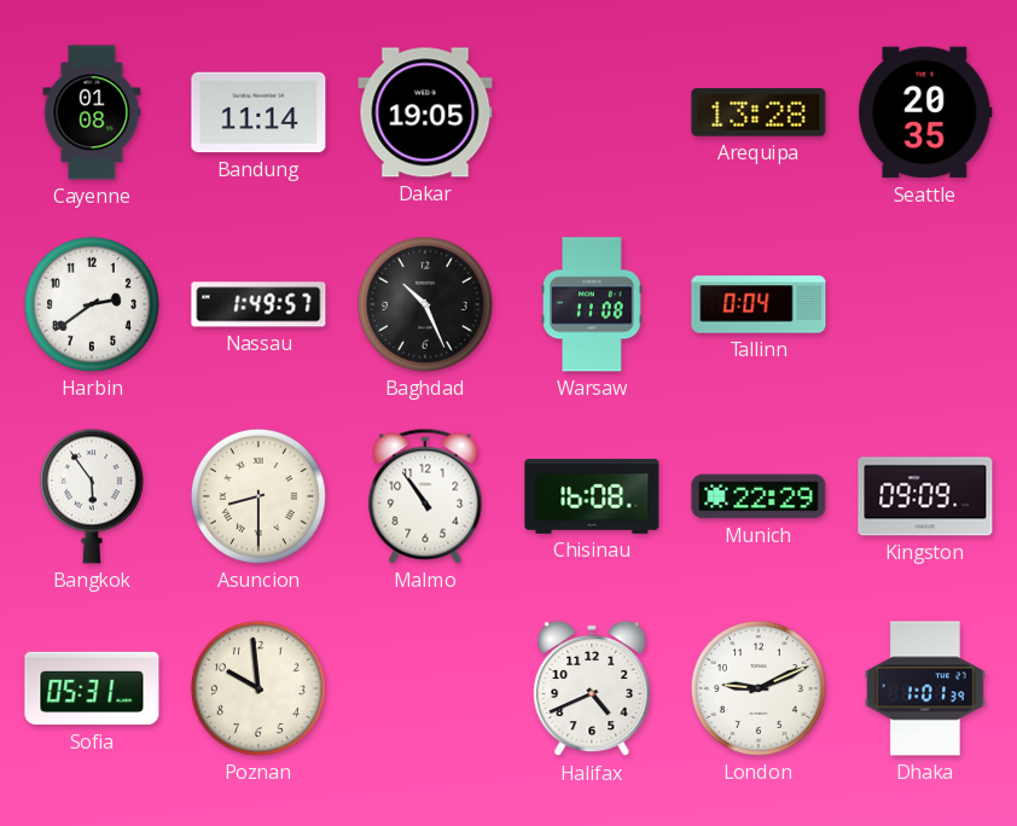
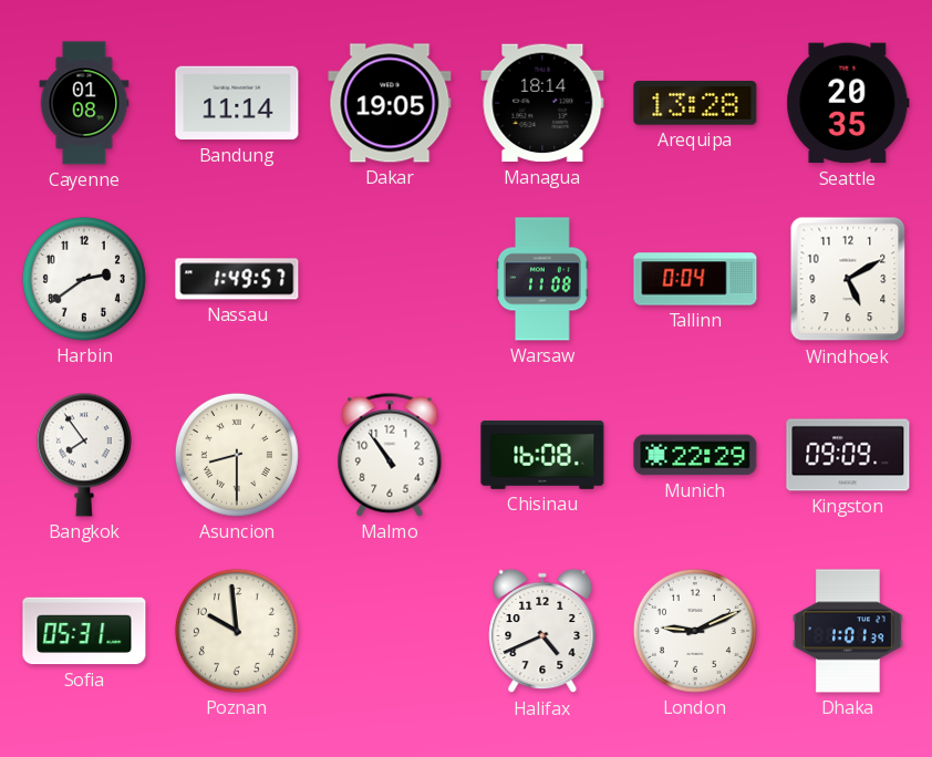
Managua: none -> 18:14
Baghdad: 10:26 -> none
Windhoek: none -> 5:10
Bangkok: 5:54 -> 7:54
